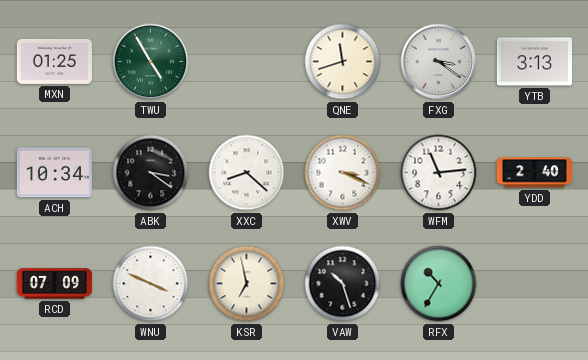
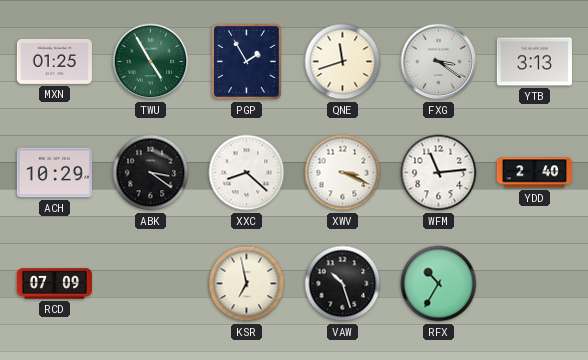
PGP: none -> 1:55
ACH: 10:34 -> 10:29
WNU: 3:49 -> none
